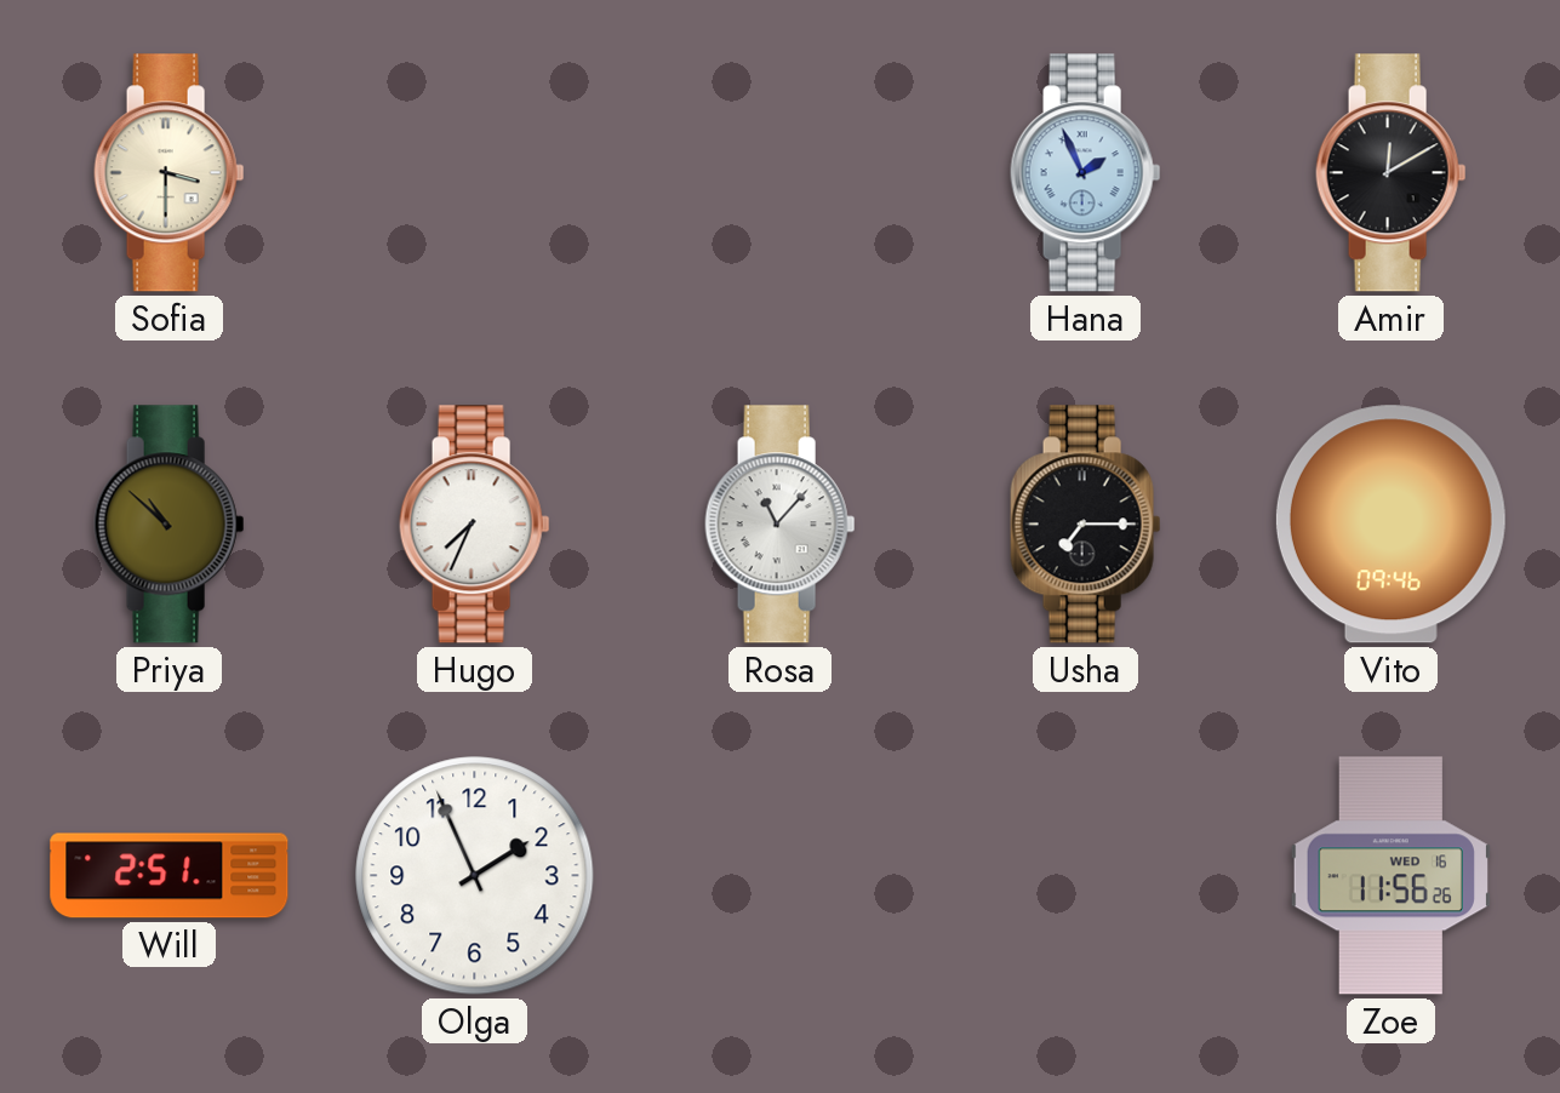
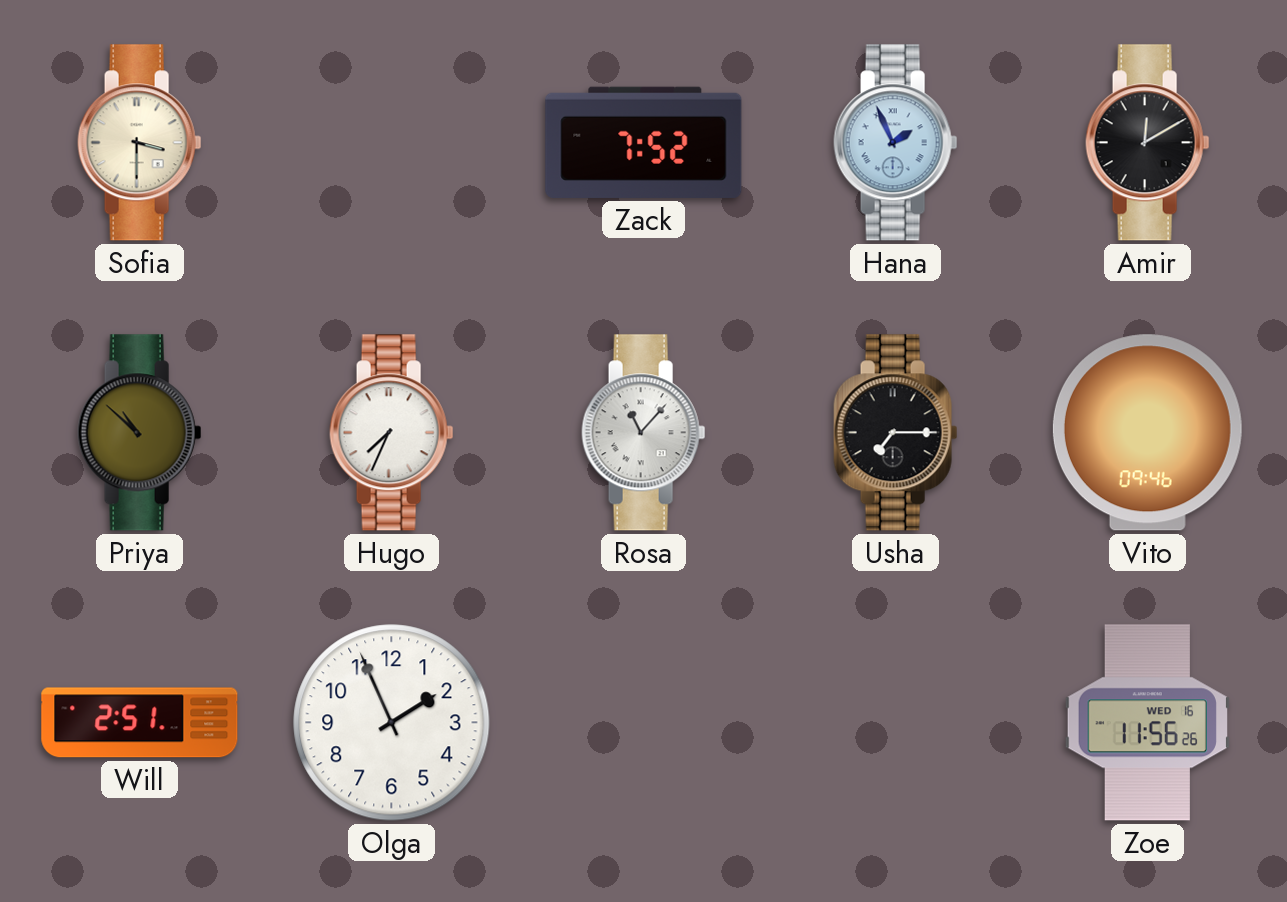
Zack: none -> 7:52
